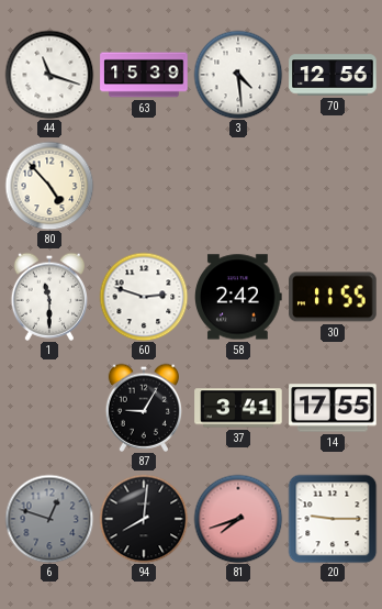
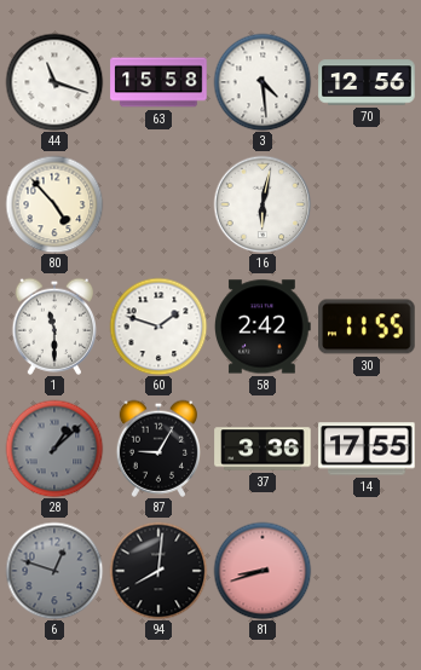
63: 15:39 -> 15:58
16: none -> 6:02
60: 2:48 -> 1:48
28: none -> 1:08
37: 3:41 -> 3:36
81: 7:42 -> 8:42
20: 9:15 -> none
